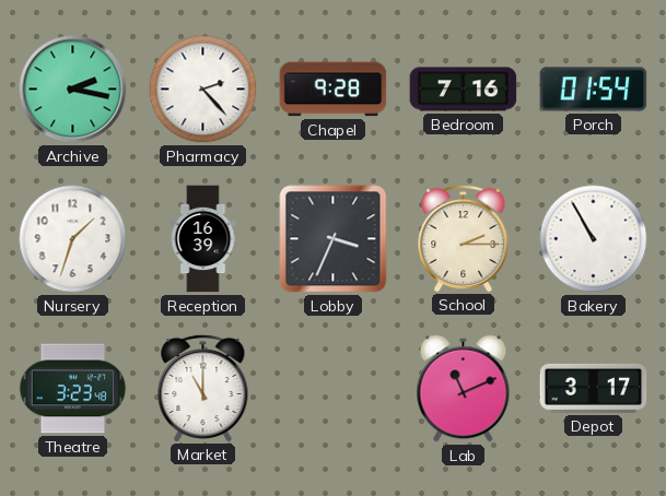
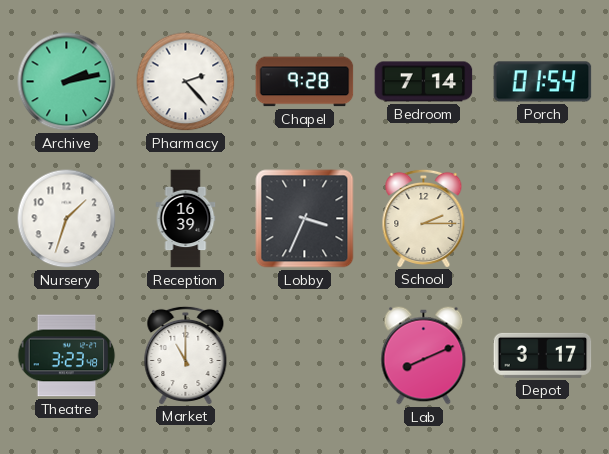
Archive: 2:17 -> 2:13
Bedroom: 7:16 -> 7:14
Bakery: 10:55 -> none
Lab: 11:11 -> 8:11
